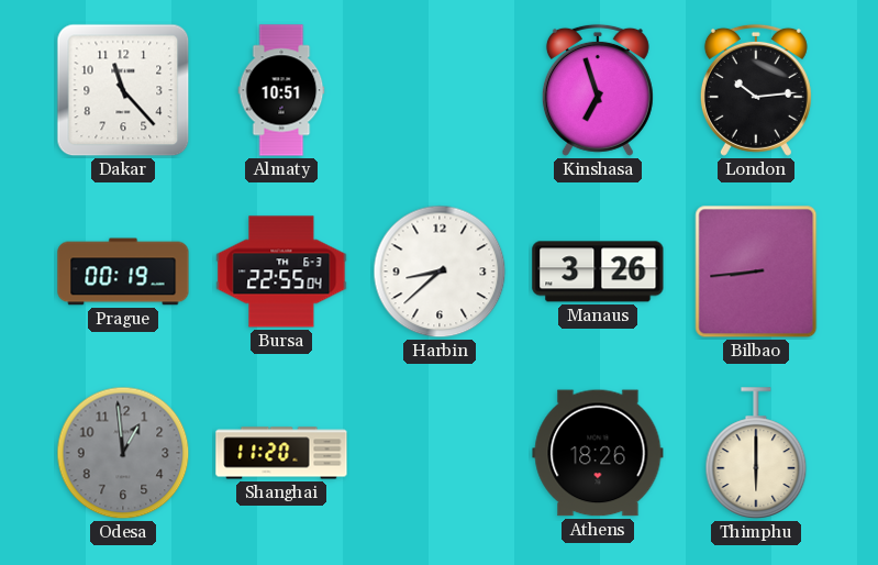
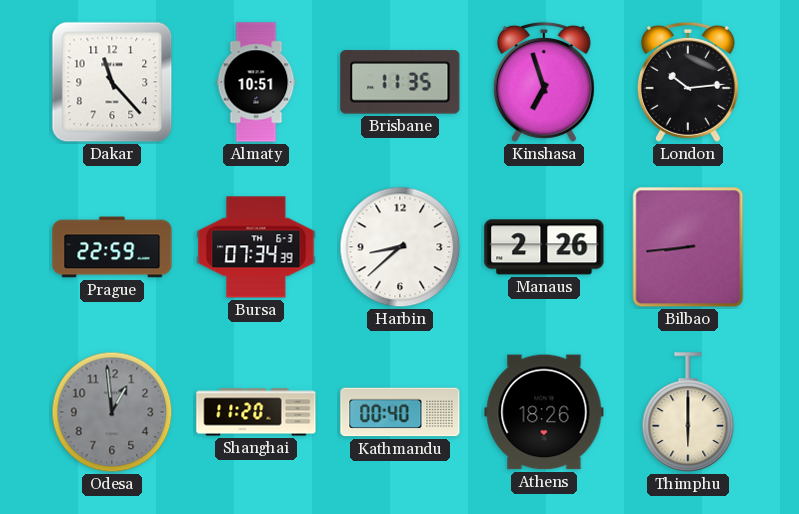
Brisbane: none -> 11:35
Prague: 00:19 -> 22:59
Bursa: 22:55 -> 07:34
Manaus: 3:26 -> 2:26
Kathmandu: none -> 00:40
